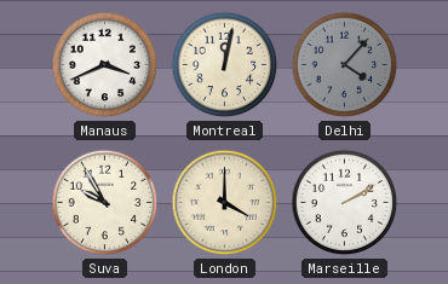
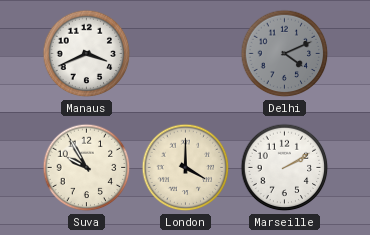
Montreal: 12:02 -> none
Delhi: 4:07 -> 4:11
